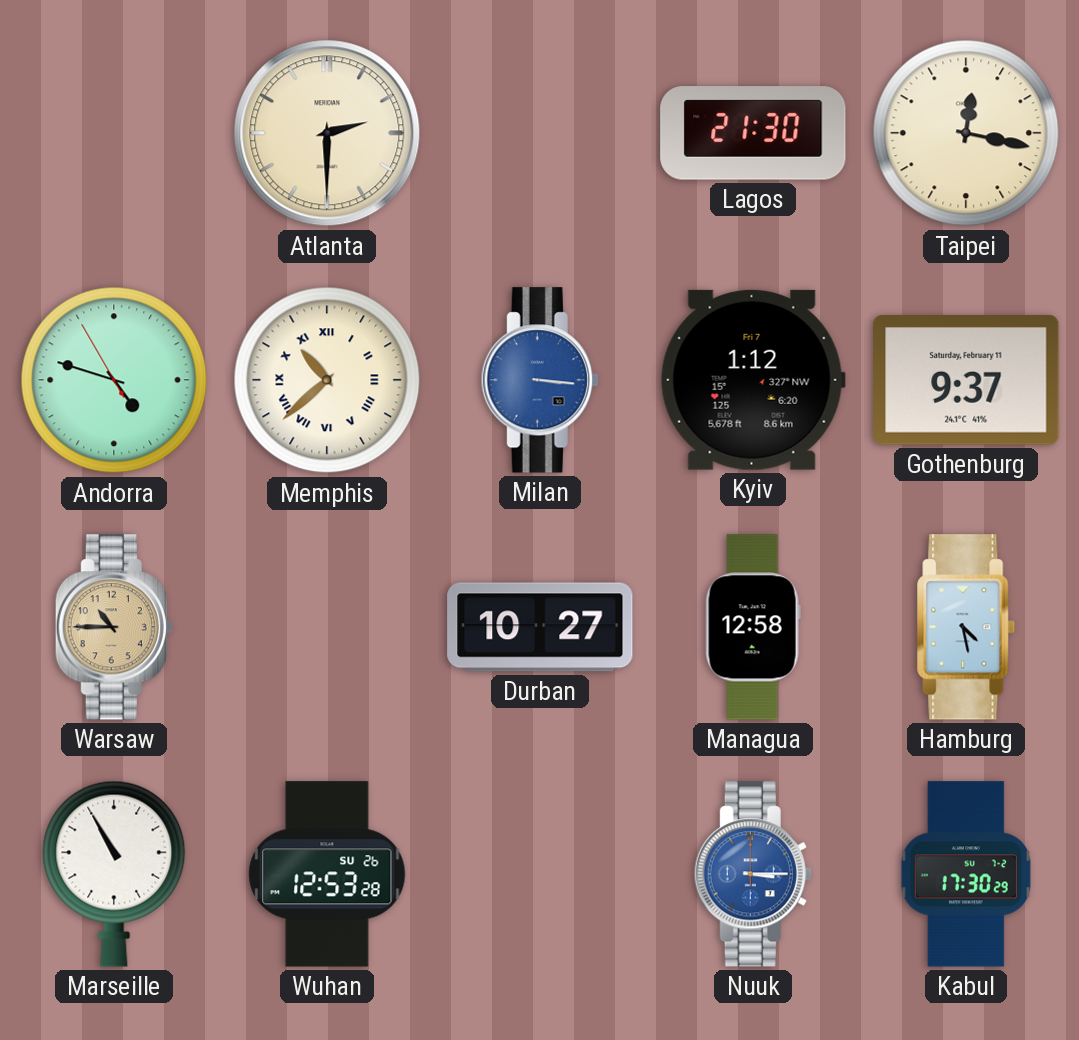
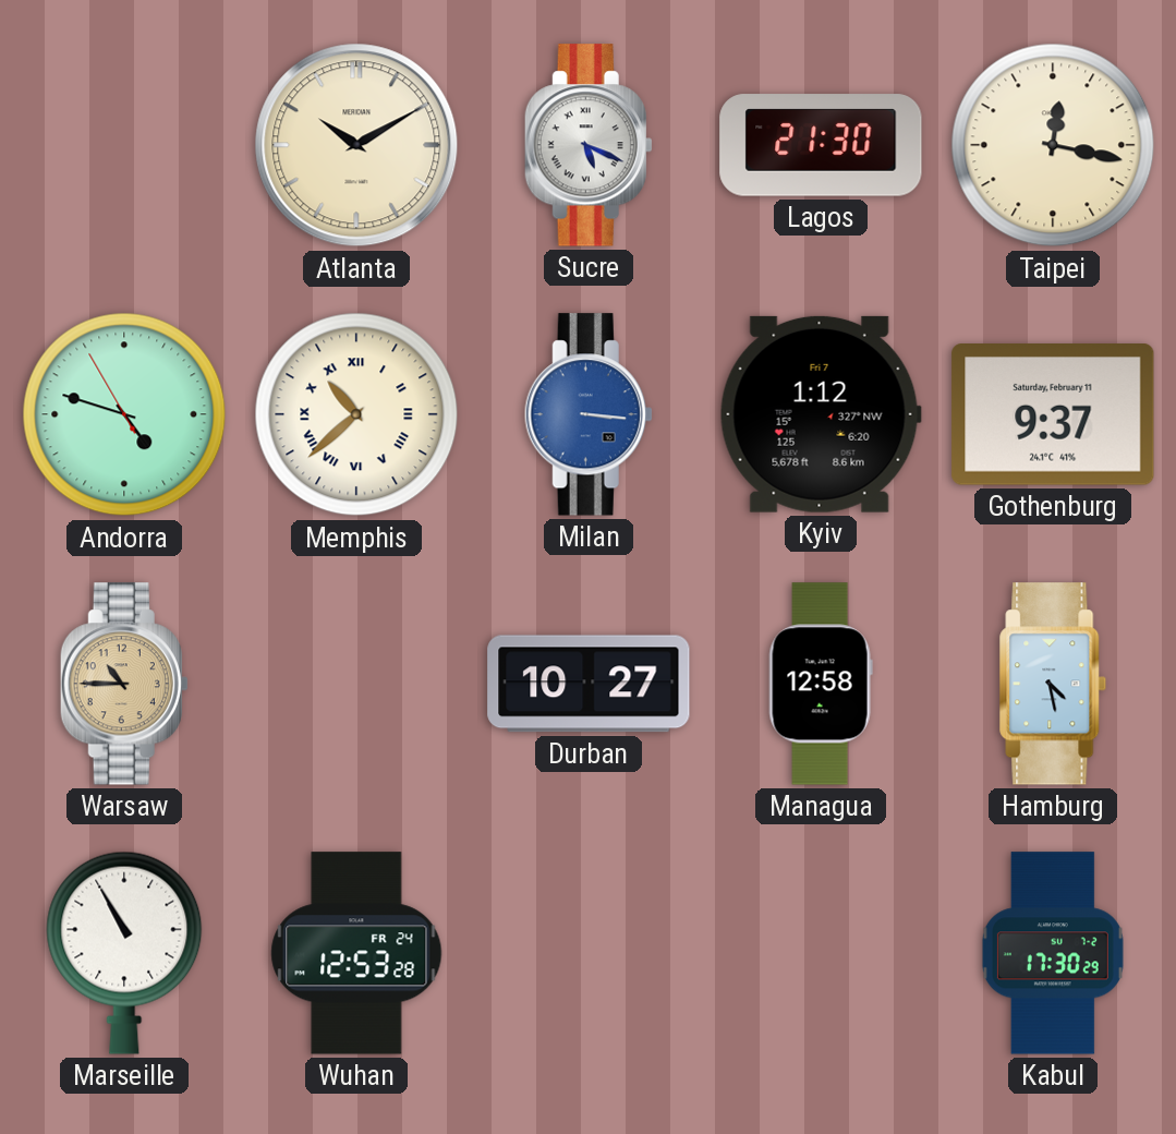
Atlanta: 2:30 -> 10:10
Sucre: none -> 5:19
Wuhan date: SU 26 -> FR 24
Nuuk: 3:15 -> none
